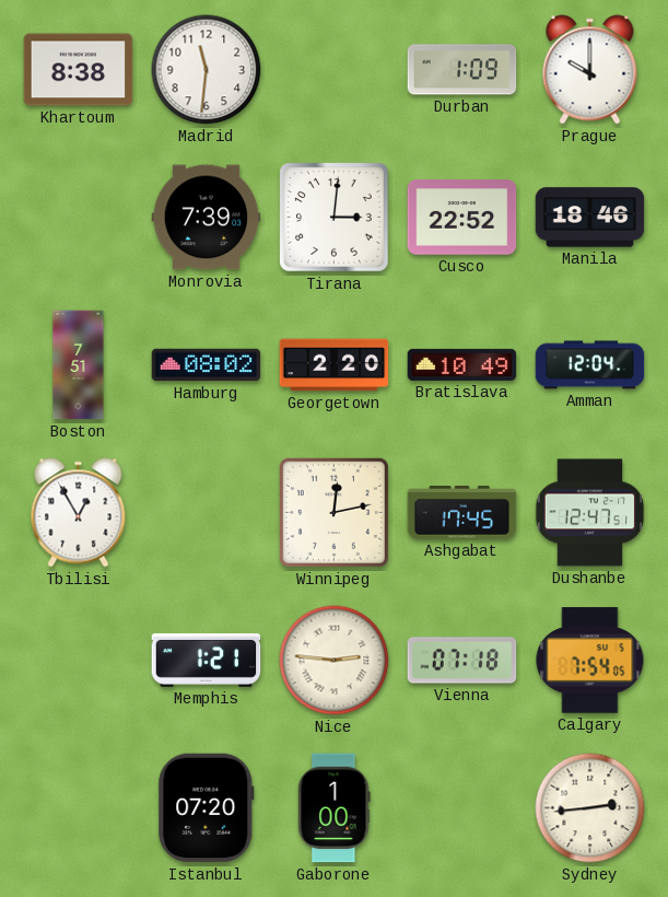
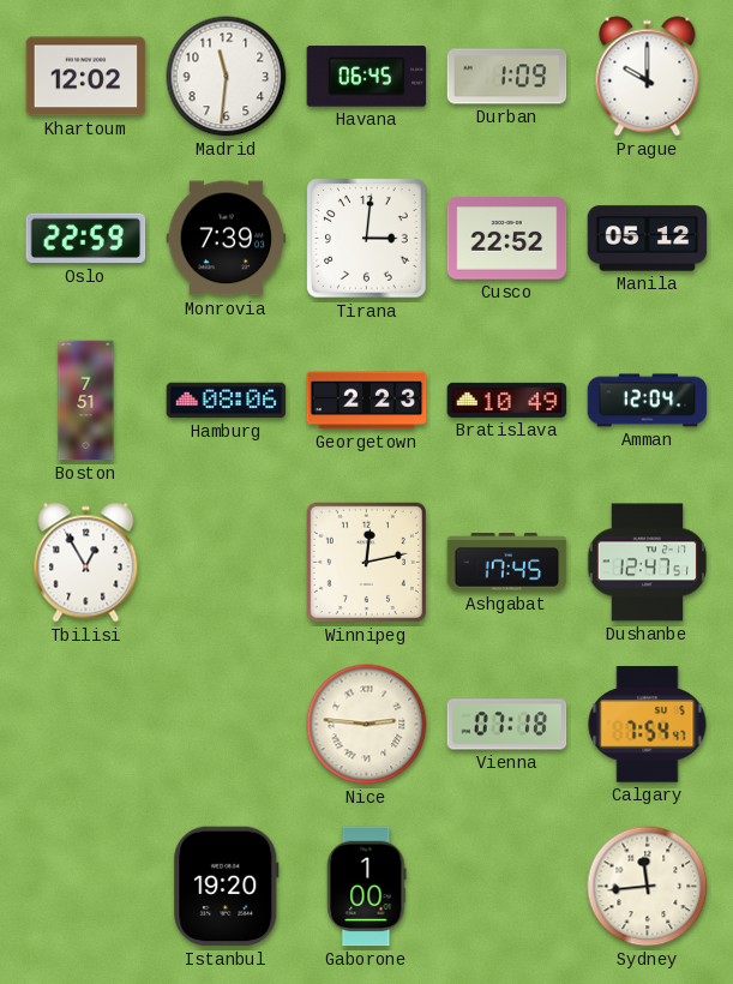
Khartoum: 8:38 -> 12:02
Havana: none -> 06:45
Oslo: none -> 22:59
Manila: 18:46 -> 05:12
Hamburg: 08:02 -> 08:06
Georgetown: 2:20 -> 2:23
Memphis: 1:21 -> none
Calgary: 7:54:05 -> 7:54:47
Istanbul: 07:20 -> 19:20
Sydney: 2:44 -> 11:44
